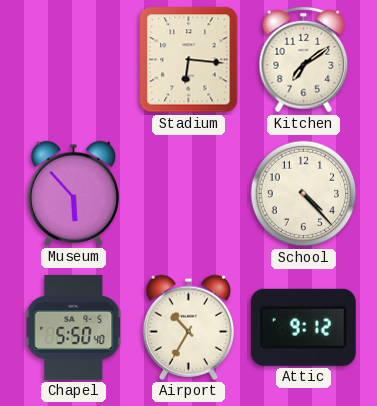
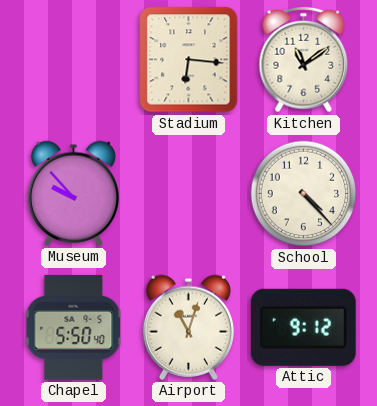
Kitchen: 7:09 -> 11:09
Museum: 5:53 -> 9:53
Airport: 10:35 -> 11:03
